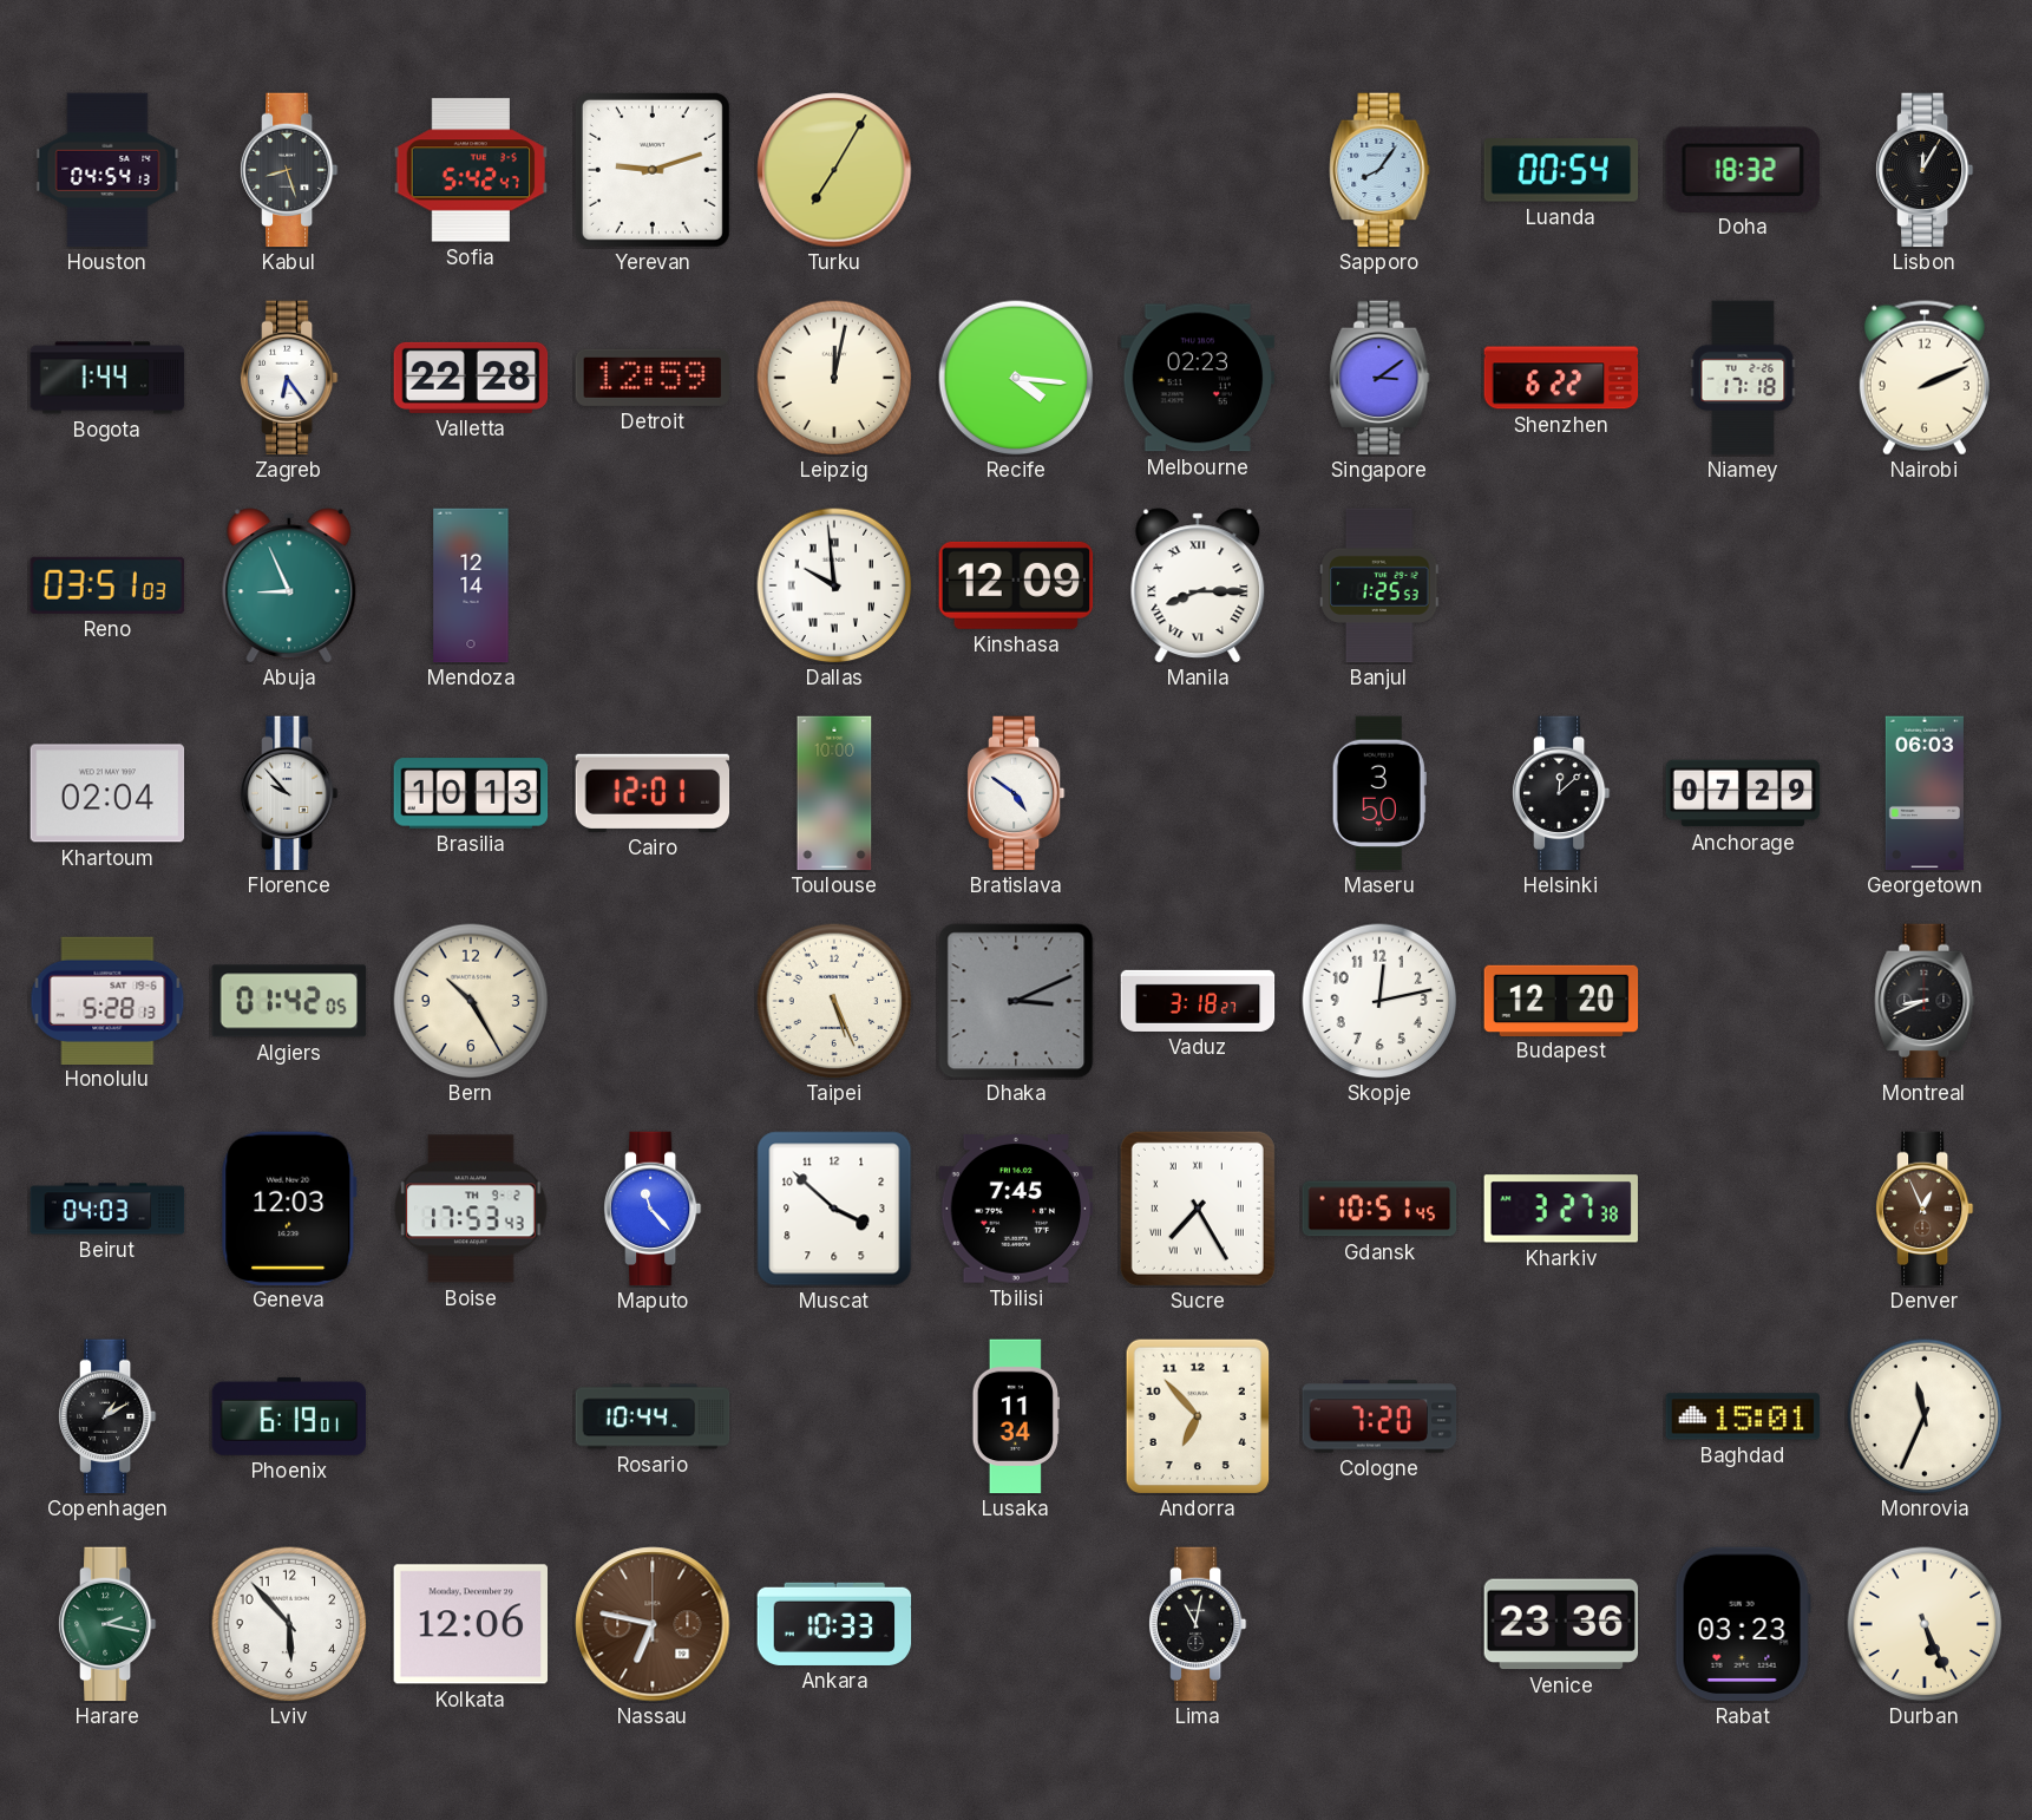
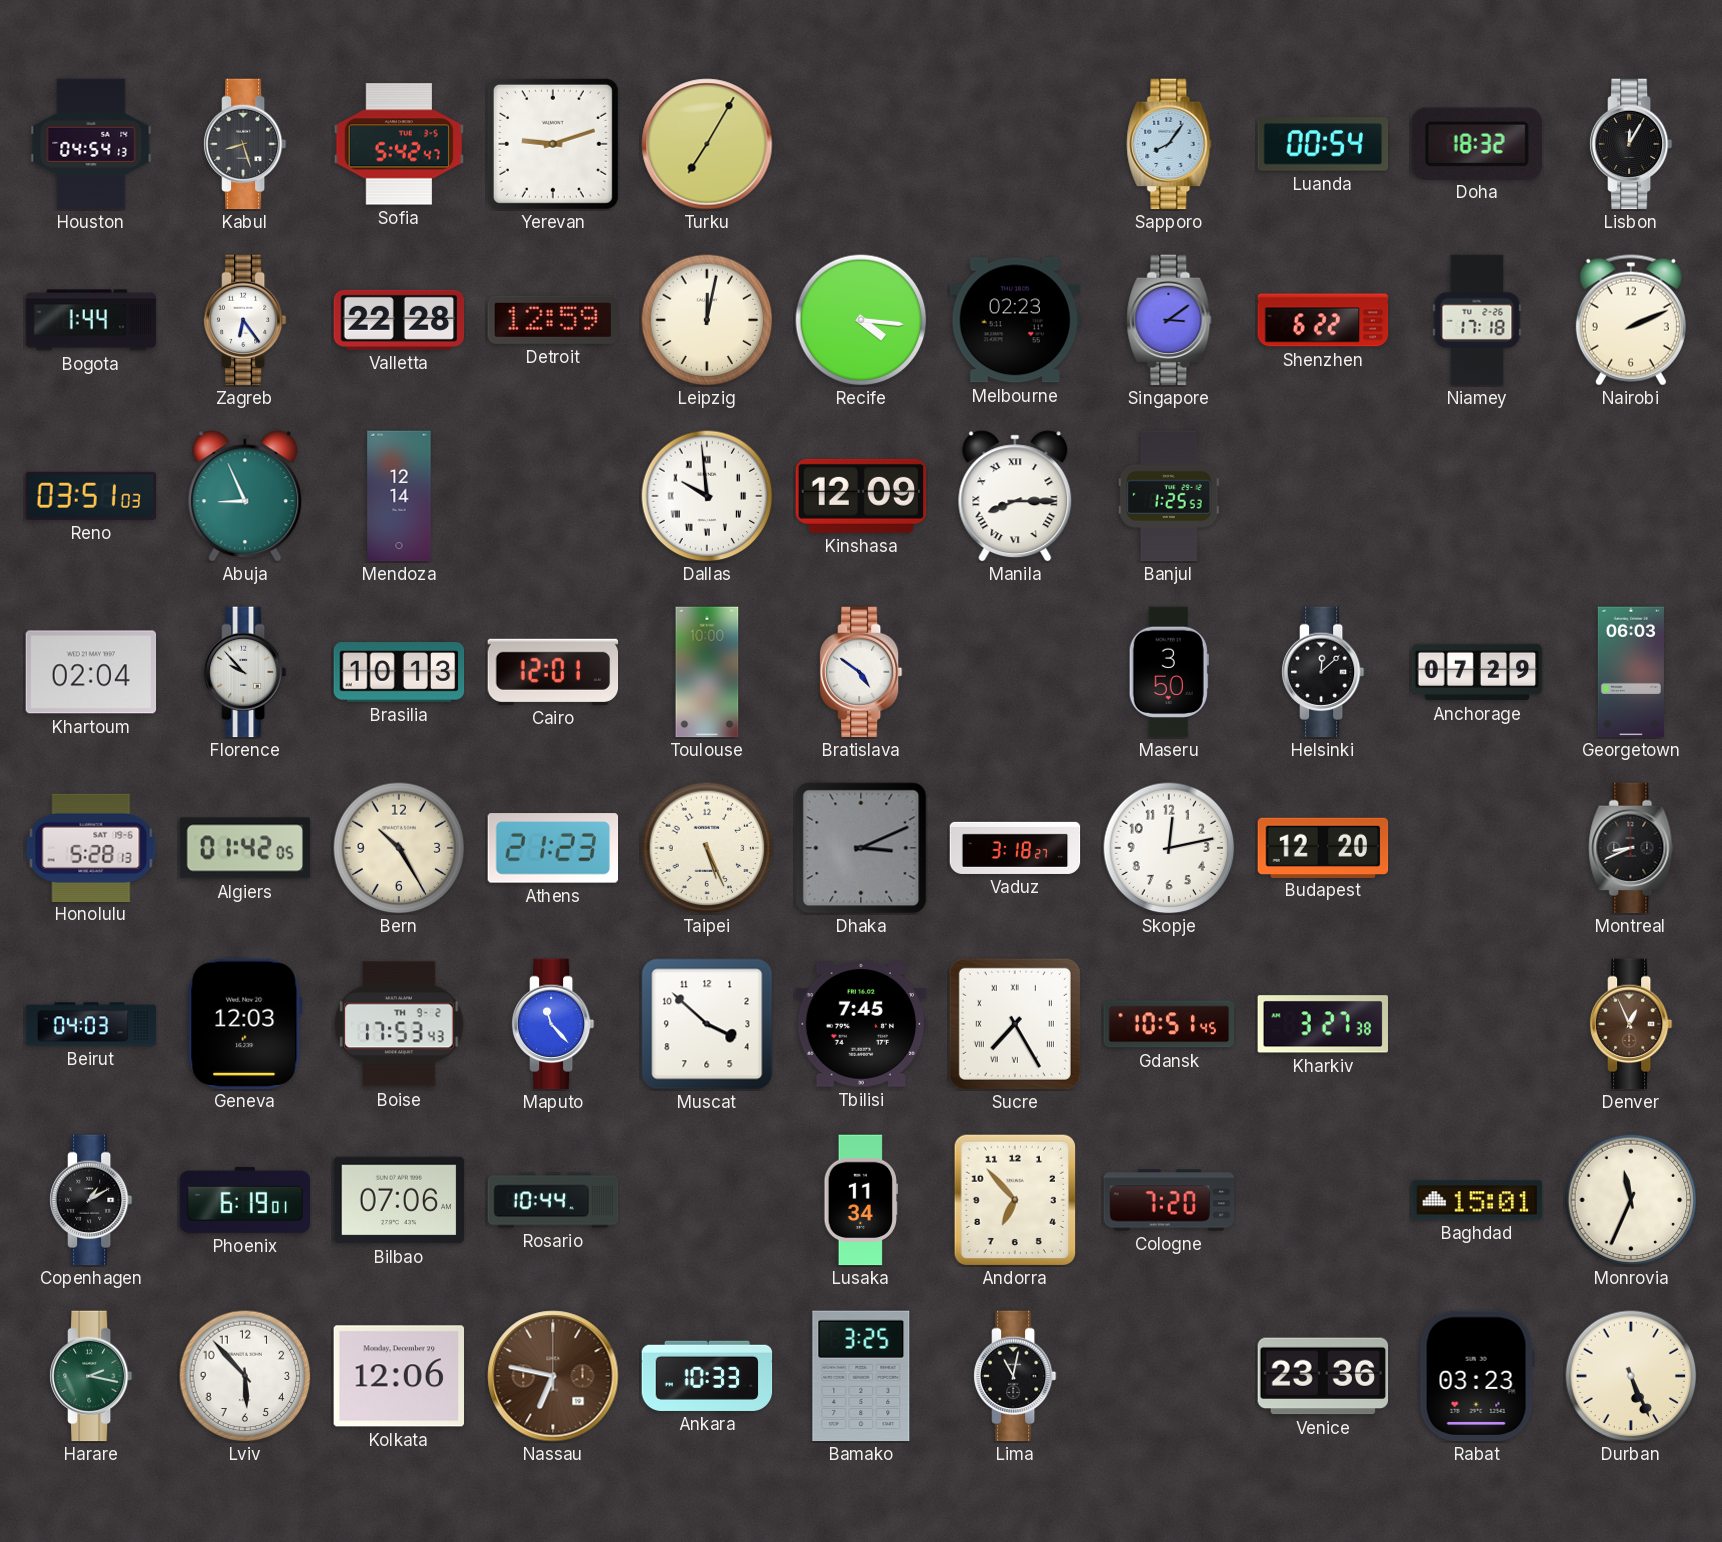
Athens: none -> 21:23
Bilbao: none -> 07:06
Bamako: none -> 3:25
